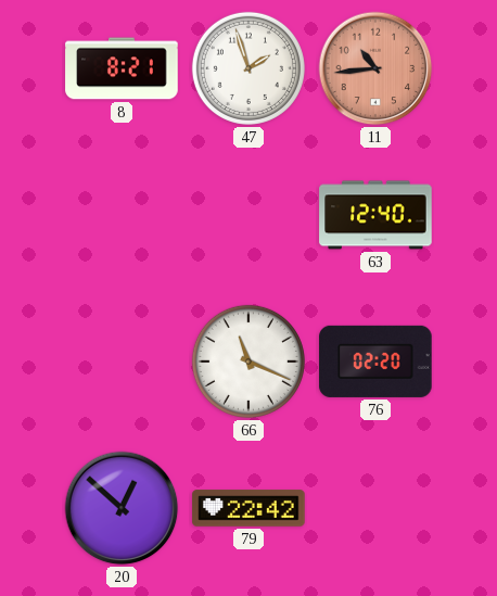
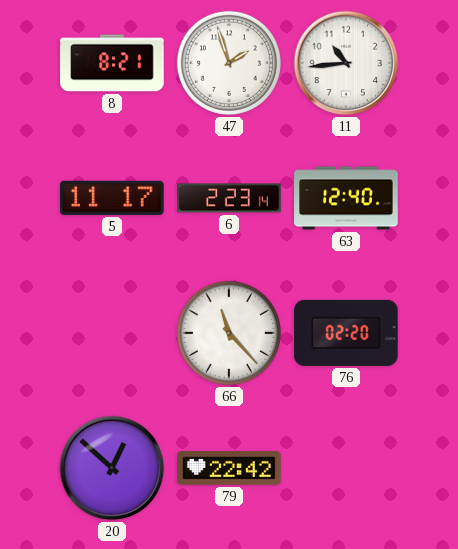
11 dial: salmon -> white
5: none -> 11:17
6: none -> 2:23
66: 11:19 -> 11:23
